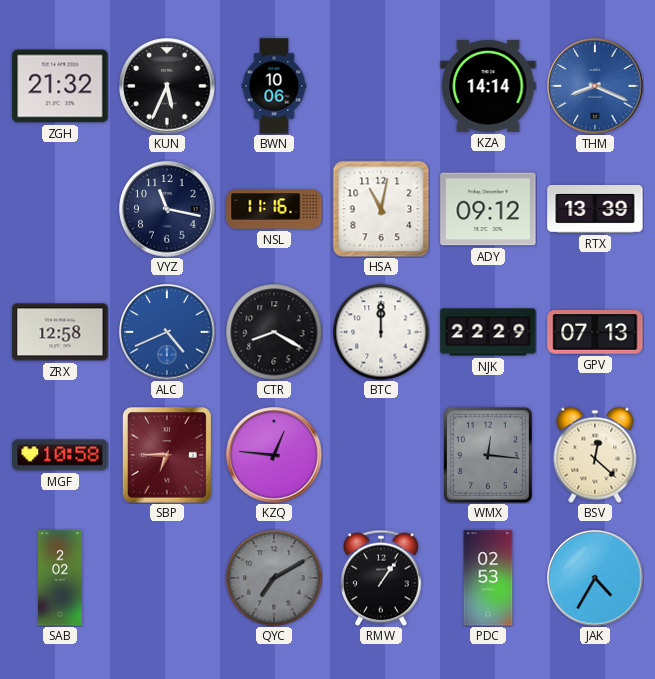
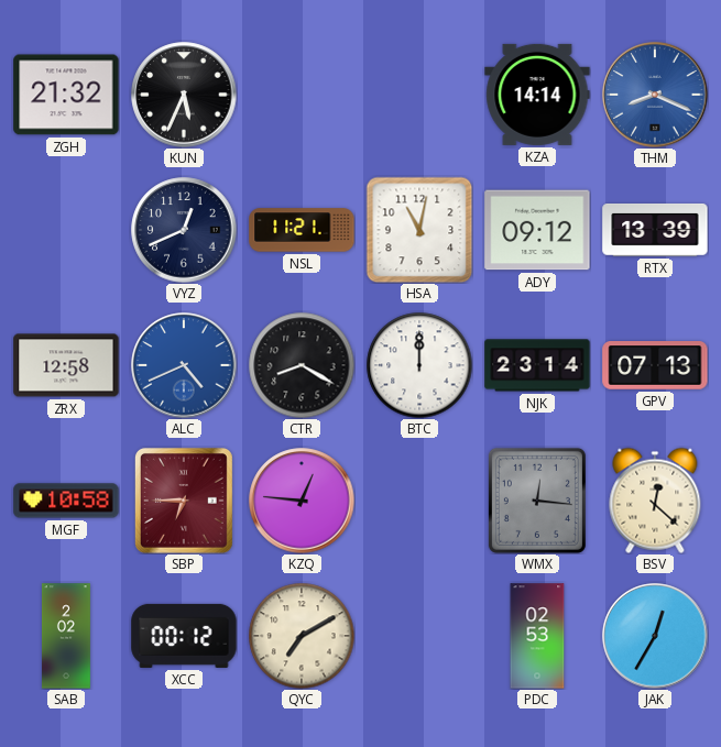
BWN: 10:06 -> none
VYZ: 11:17 -> 12:41
NSL: 11:16 -> 11:21
NJK: 22:29 -> 23:14
XCC: none -> 00:12
QYC dial: grey -> cream
RMW: 1:06 -> none
JAK: 4:35 -> 12:35
